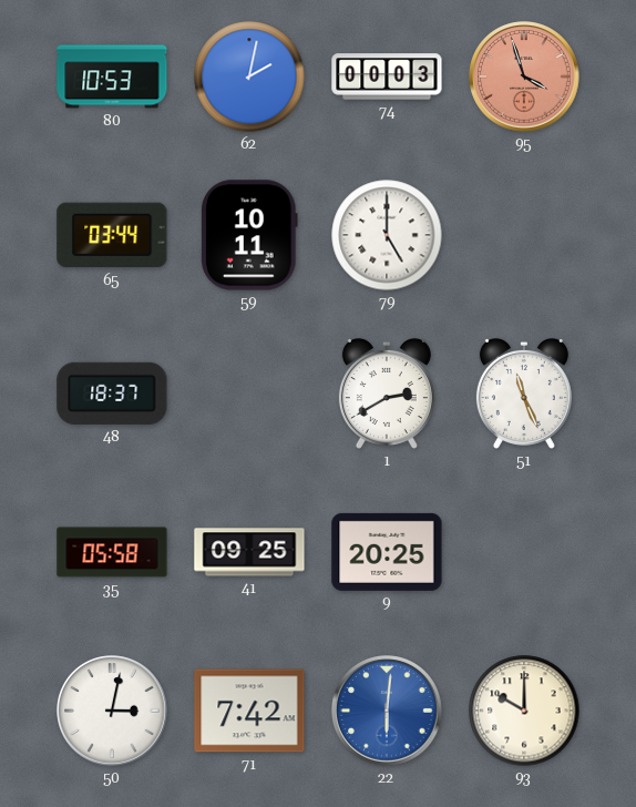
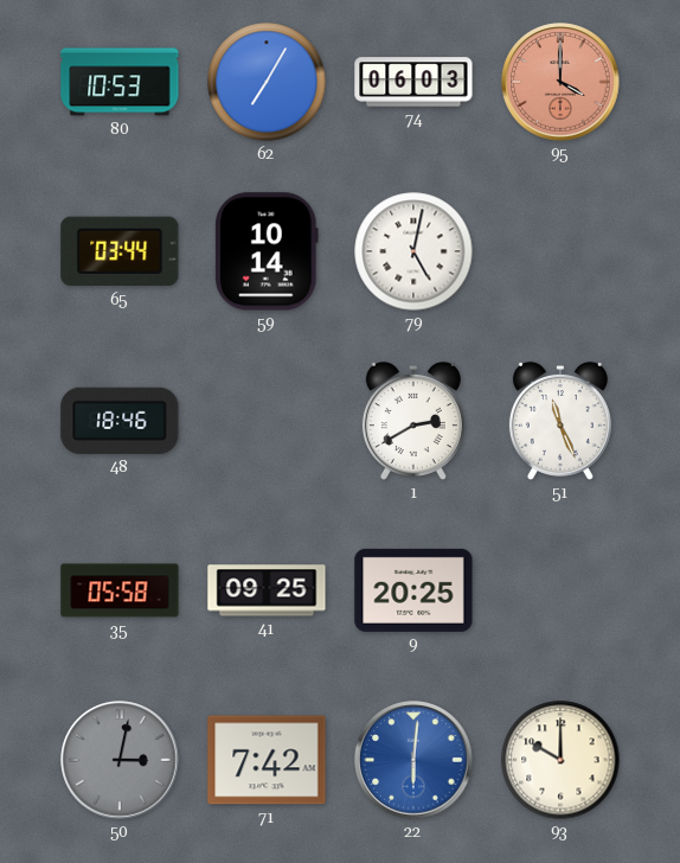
62: 2:02 -> 7:05
74: 00:03 -> 06:03
95: 3:57 -> 4:00
59: 10:11 -> 10:14
79: 5:00 -> 5:02
48: 18:37 -> 18:46
50 dial: white -> grey
